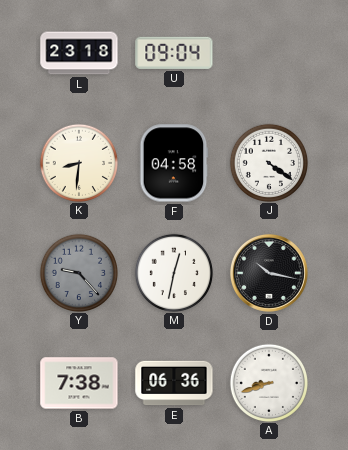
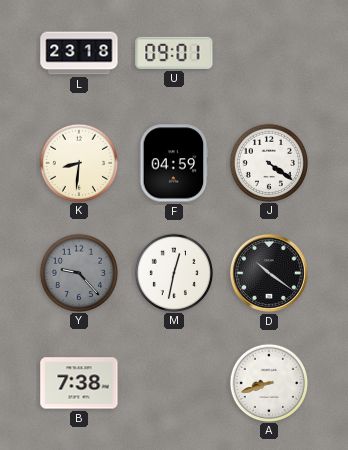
U: 09:04 -> 09:01
F: 04:58 -> 04:59
D: 10:17 -> 10:21
E: 06:36 -> none
